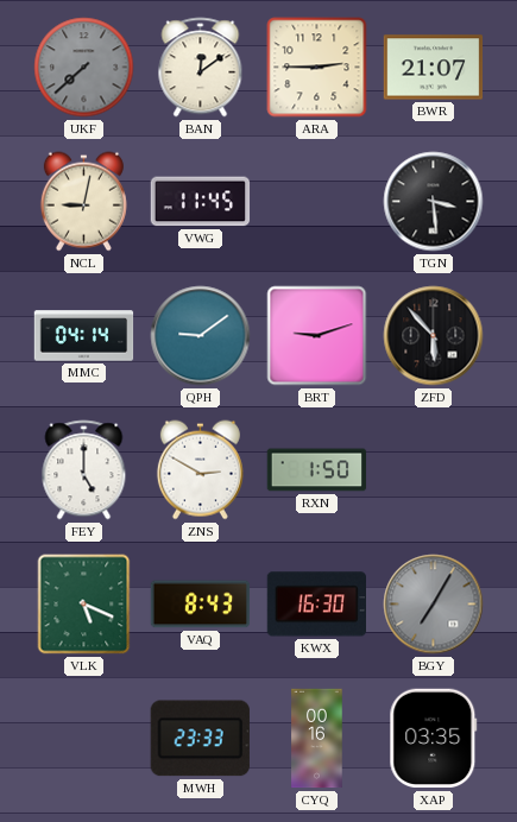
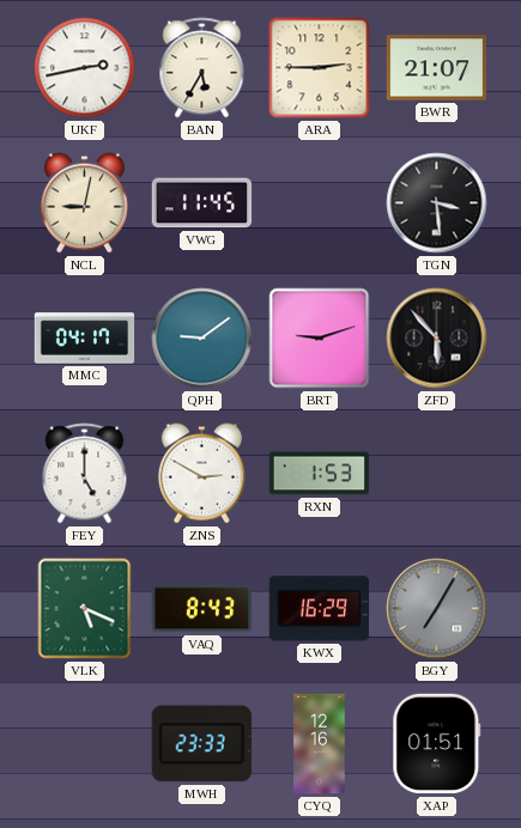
UKF: 7:38 -> 2:43
UKF dial: grey -> white
BAN: 12:09 -> 5:35
MMC: 04:14 -> 04:17
RXN: 1:50 -> 1:53
KWX: 16:30 -> 16:29
CYQ: 00:16 -> 12:16
XAP: 03:35 -> 01:51
